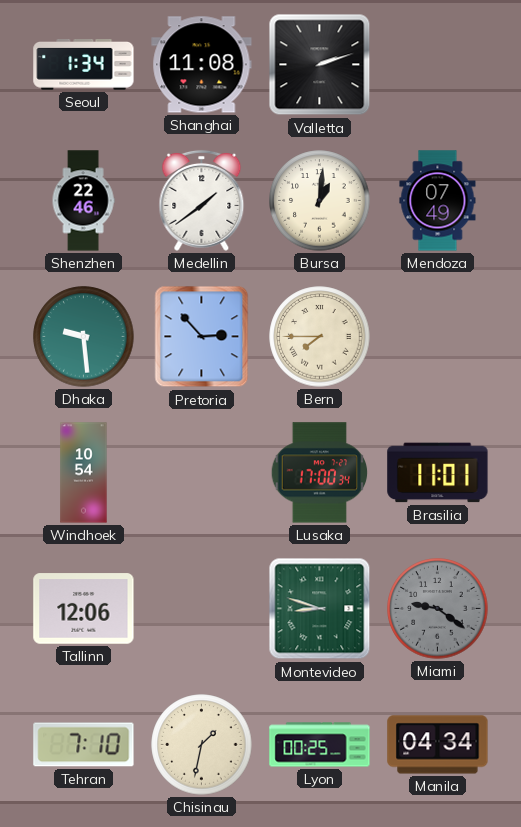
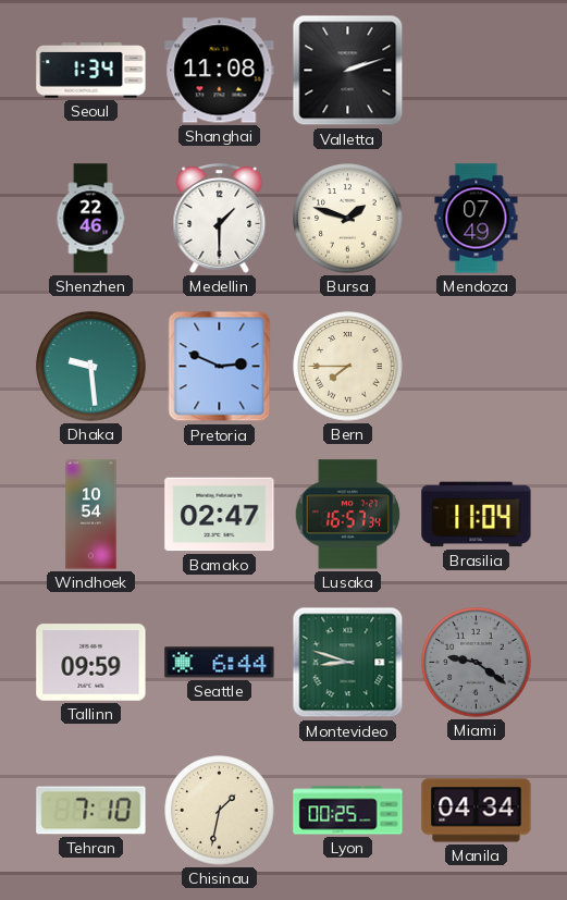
Medellin: 1:39 -> 1:30
Bursa: 1:01 -> 1:48
Pretoria: 2:53 -> 2:49
Bamako: none -> 02:47
Lusaka: 17:00 -> 16:57
Brasilia: 11:01 -> 11:04
Tallinn: 12:06 -> 09:59
Seattle: none -> 6:44
